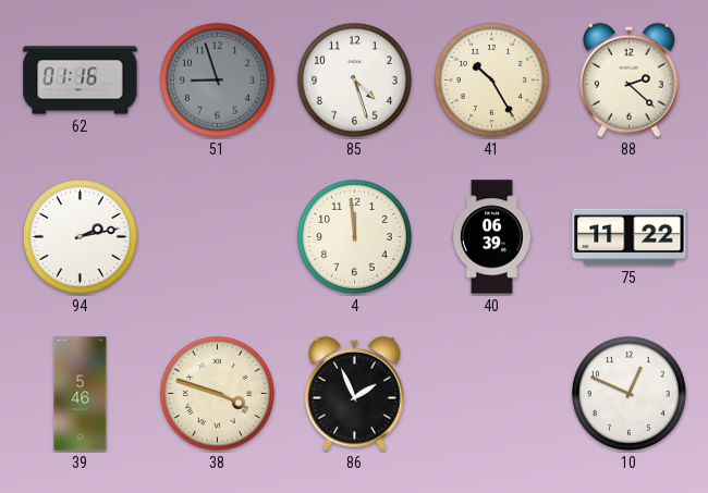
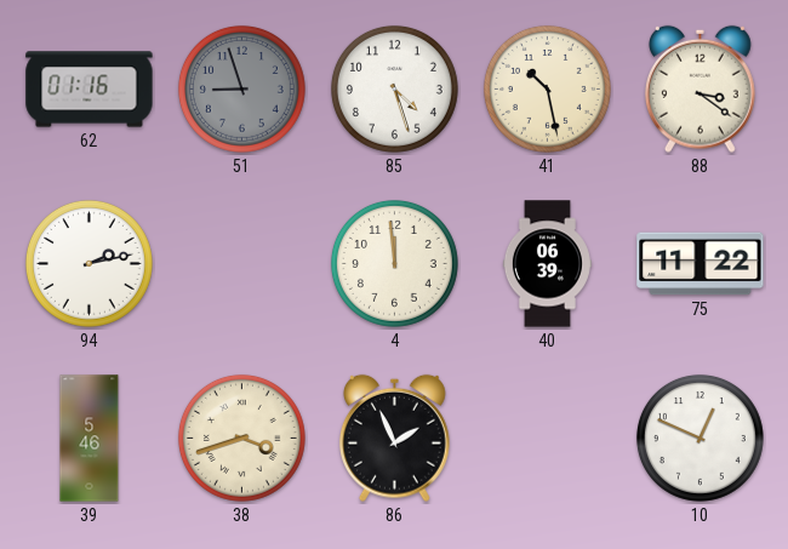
41: 10:25 -> 10:28
88: 2:22 -> 3:21
38: 3:48 -> 3:42
